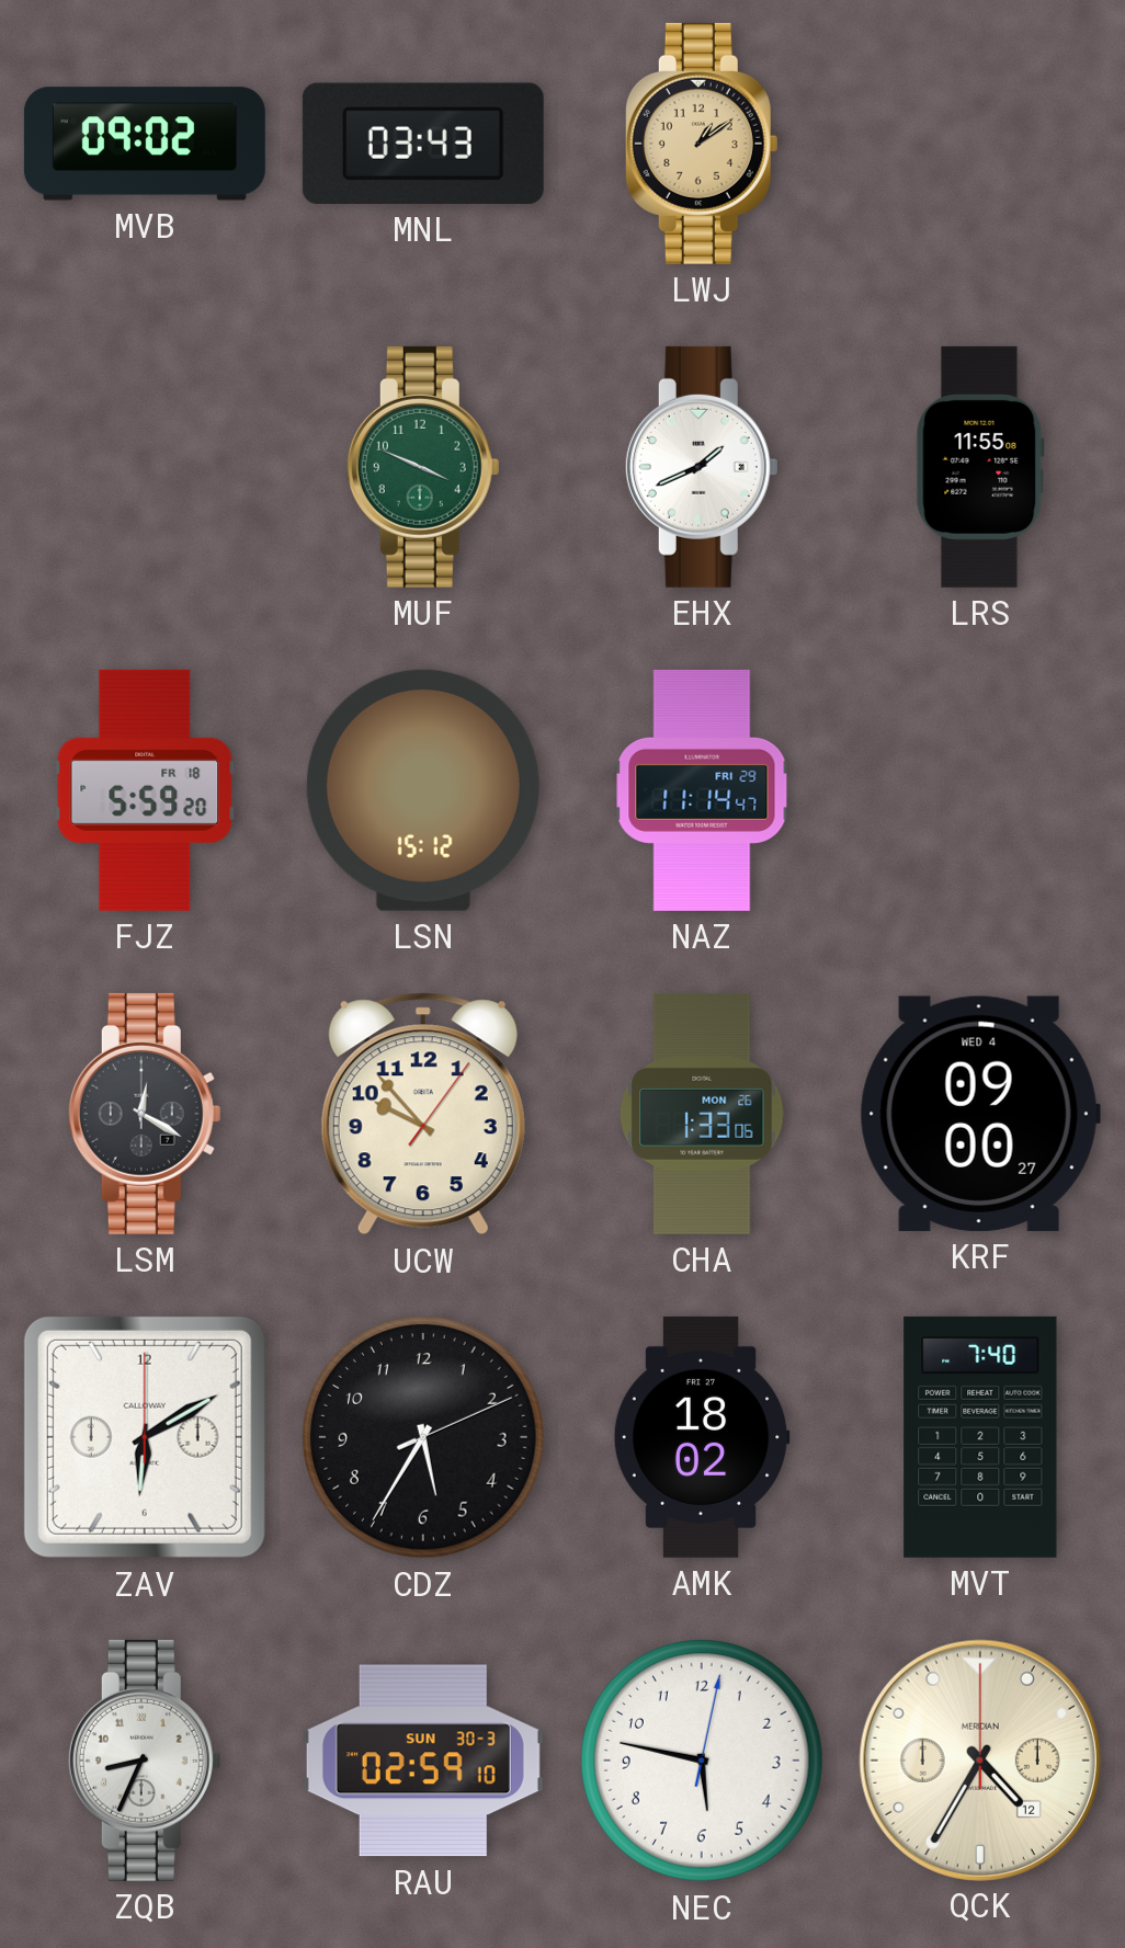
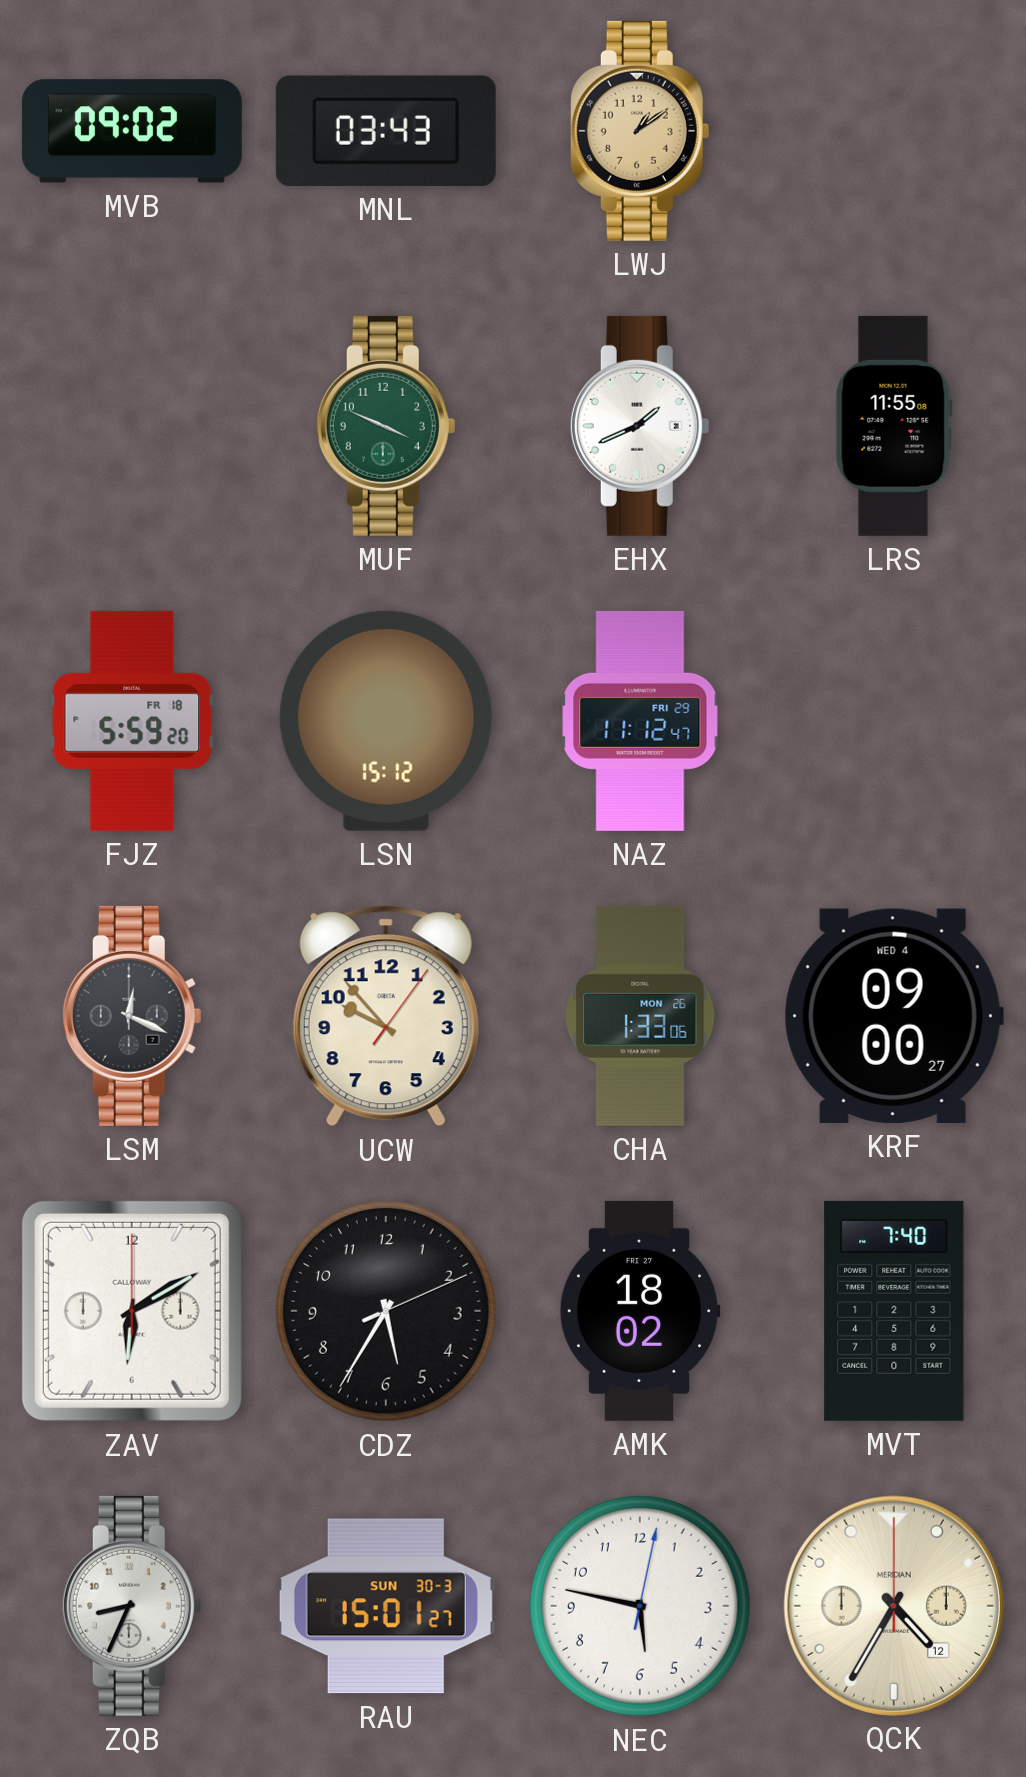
NAZ: 11:14 -> 11:12
LSM: 12:20 -> 12:19
RAU: 02:59 -> 15:01
